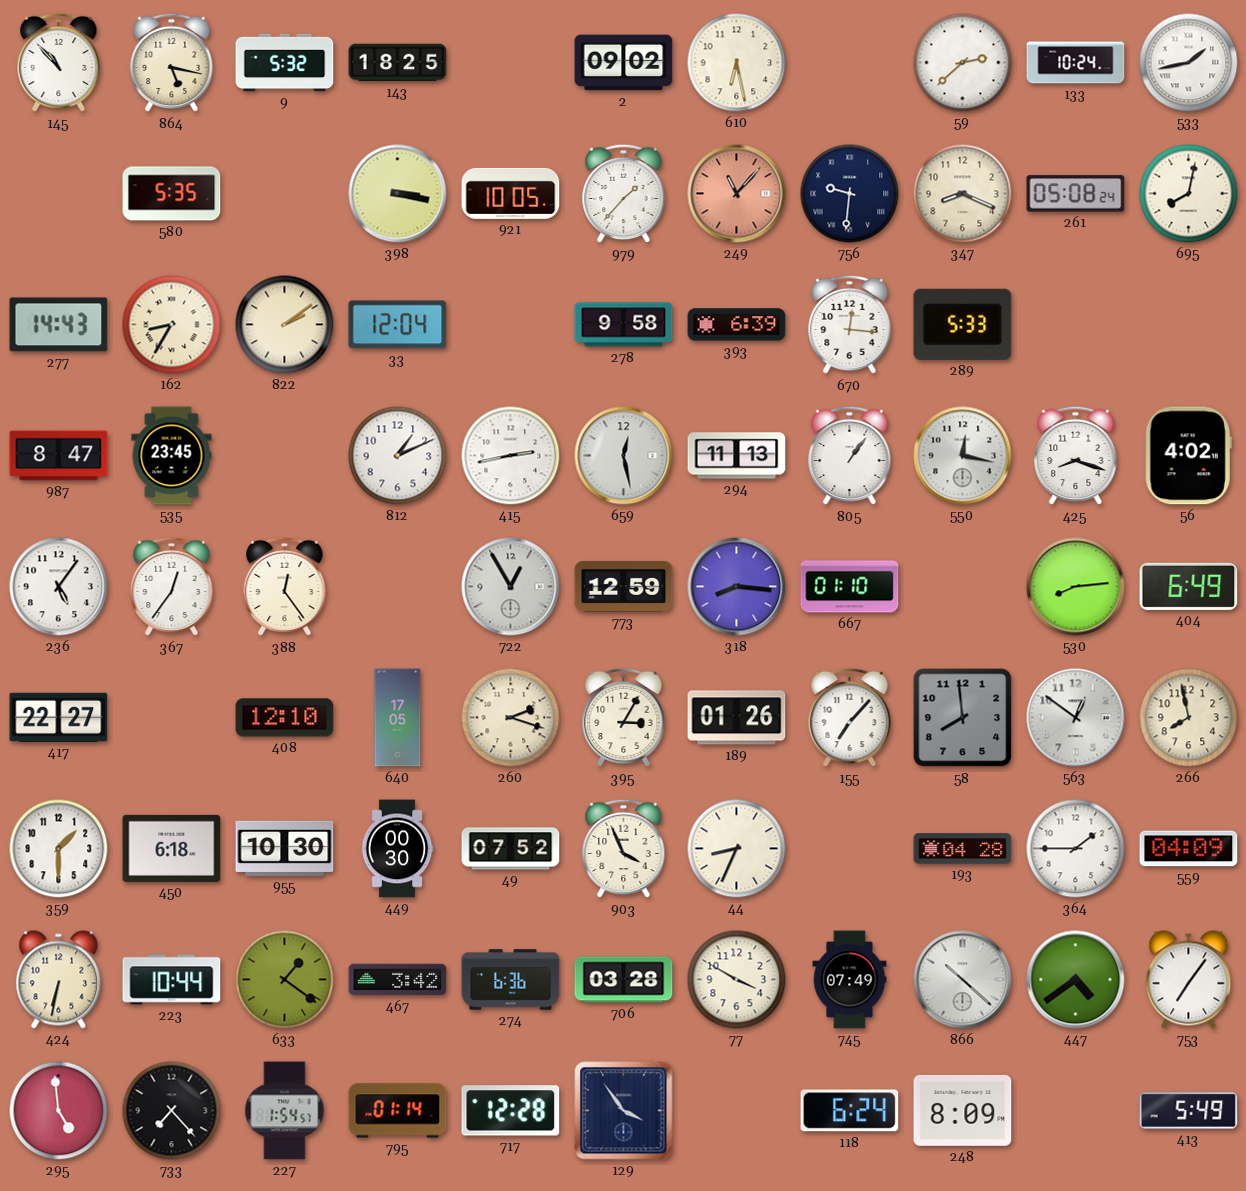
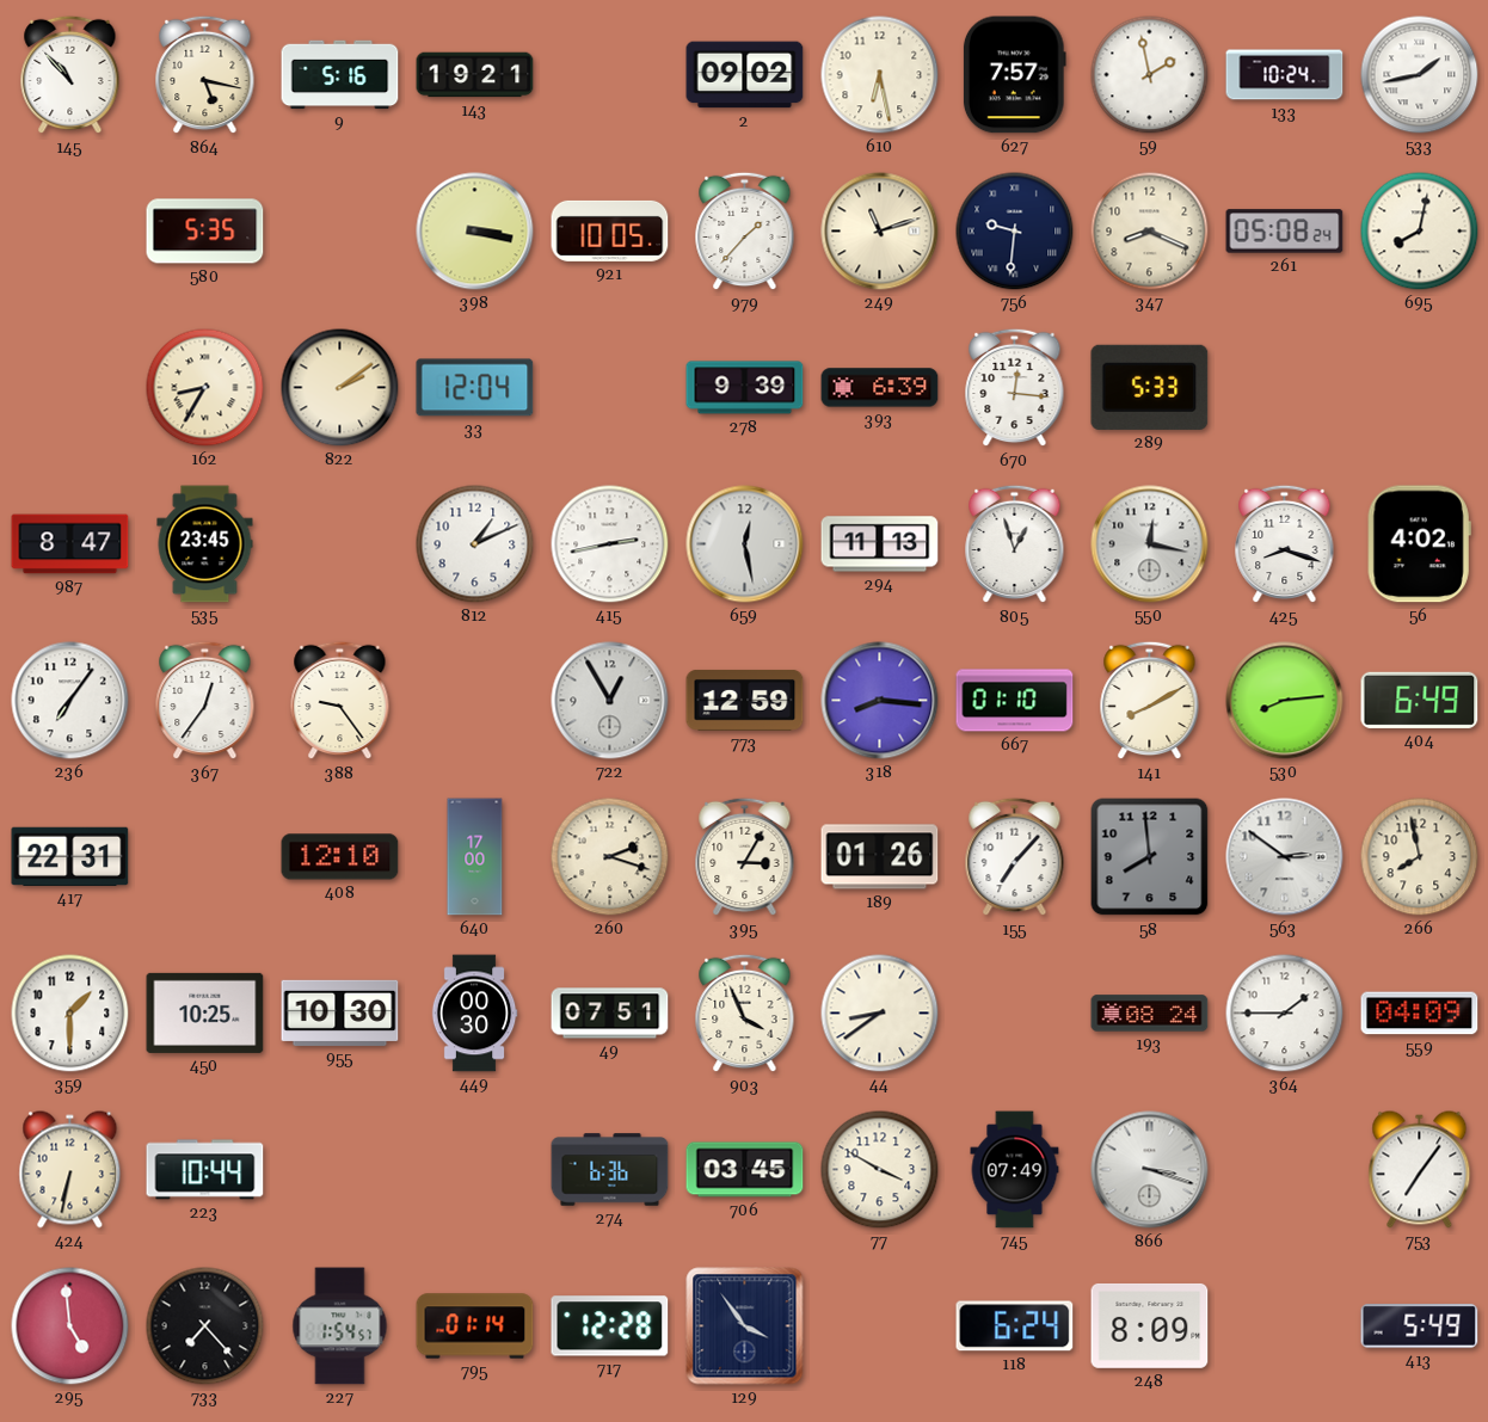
9: 5:32 -> 5:16
143: 18:25 -> 19:21
627: none -> 7:57
59: 2:38 -> 1:58
249: 11:07 -> 11:12
249 dial: salmon -> cream
277: 14:43 -> none
278: 9:58 -> 9:39
805: 1:06 -> 12:57
236: 5:06 -> 7:06
388: 12:24 -> 9:24
141: none -> 8:10
417: 22:27 -> 22:31
640: 17:05 -> 17:00
563: 12:51 -> 2:51
450: 6:18 -> 10:25
49: 07:52 -> 07:51
44: 8:34 -> 8:39
193: 04:28 -> 08:24
633: 1:21 -> none
467: 3:42 -> none
706: 03:28 -> 03:45
866: 10:22 -> 3:18
447: 4:39 -> none
